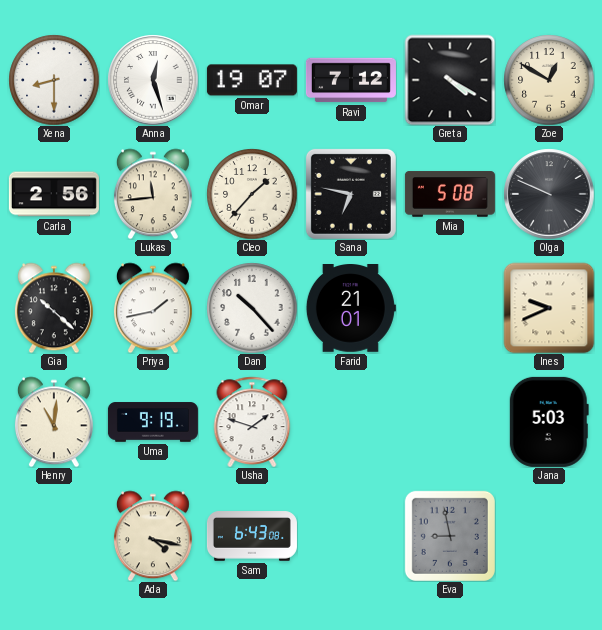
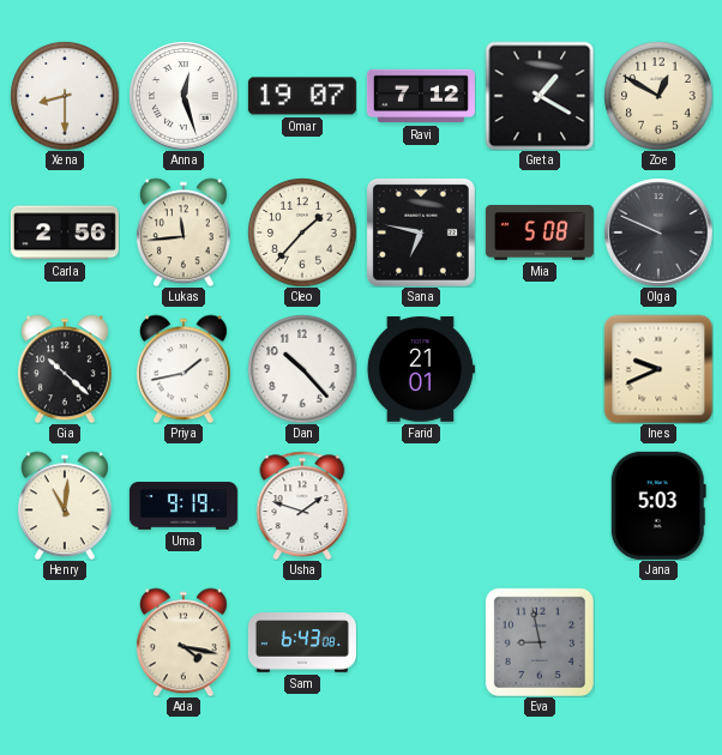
Greta: 4:20 -> 1:20
